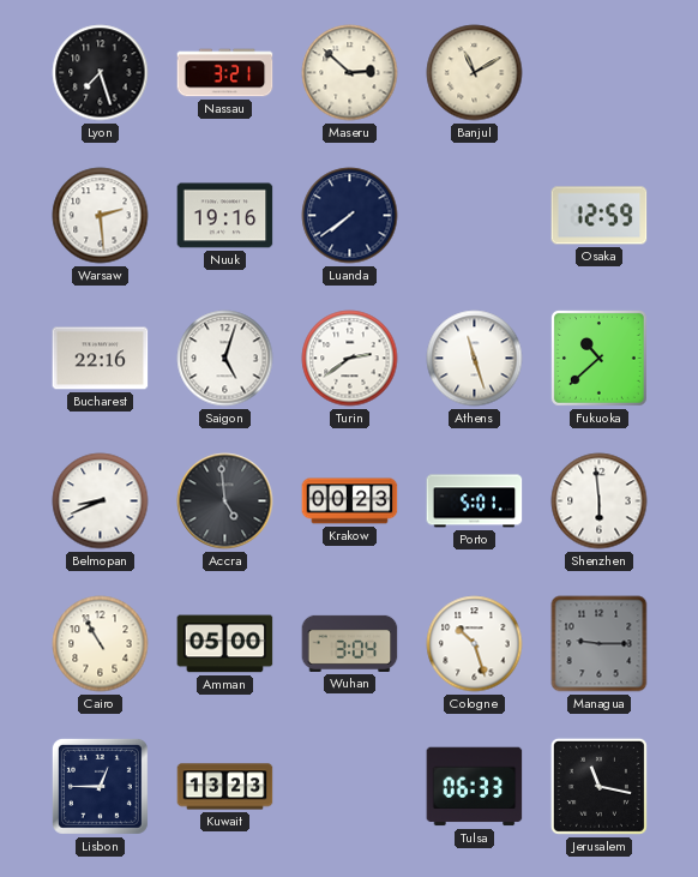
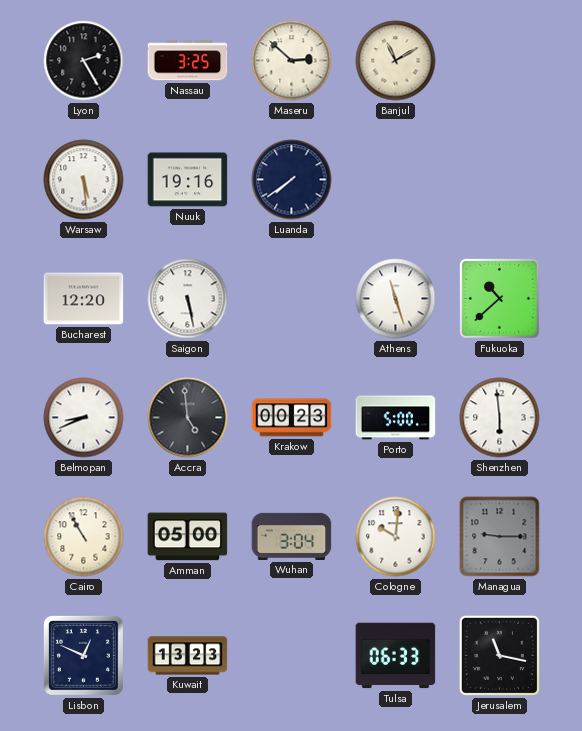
Lyon: 7:27 -> 2:25
Nassau: 3:21 -> 3:25
Warsaw: 2:29 -> 5:29
Osaka: 12:59 -> none
Bucharest: 22:16 -> 12:20
Saigon: 5:03 -> 5:28
Turin: 2:39 -> none
Porto: 5:01 -> 5:00
Cologne: 10:27 -> 10:01
Lisbon: 12:45 -> 12:49
